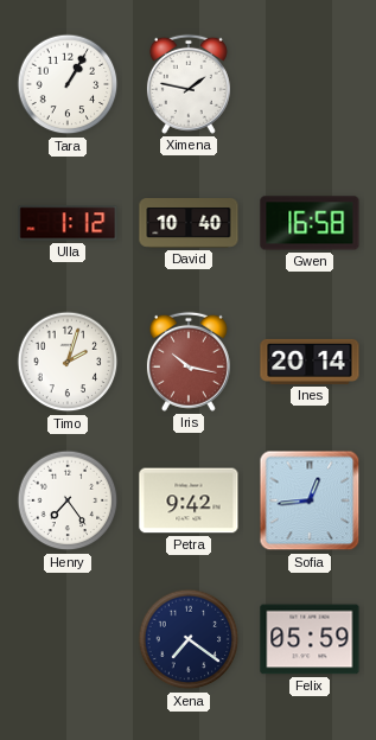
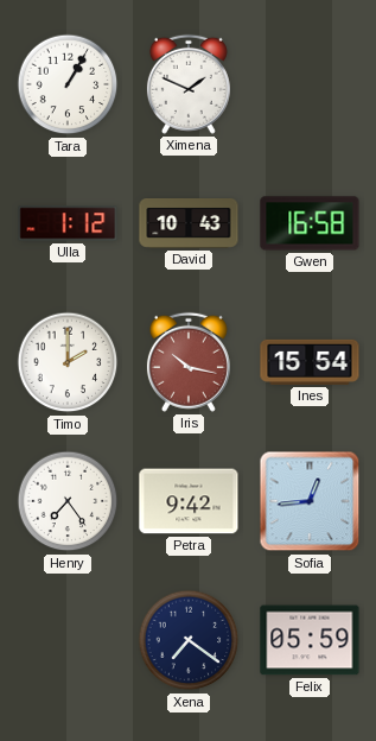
Ximena: 1:47 -> 1:49
David: 10:40 -> 10:43
Timo: 2:03 -> 2:00
Ines: 20:14 -> 15:54
